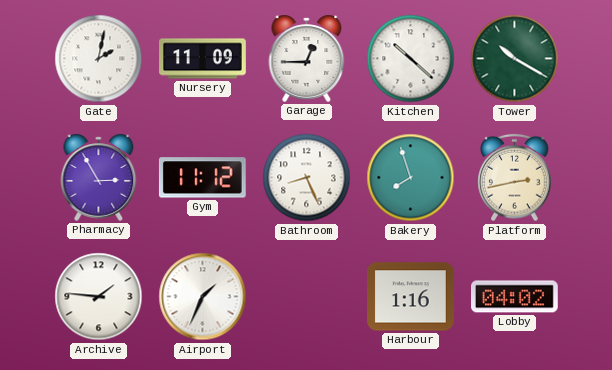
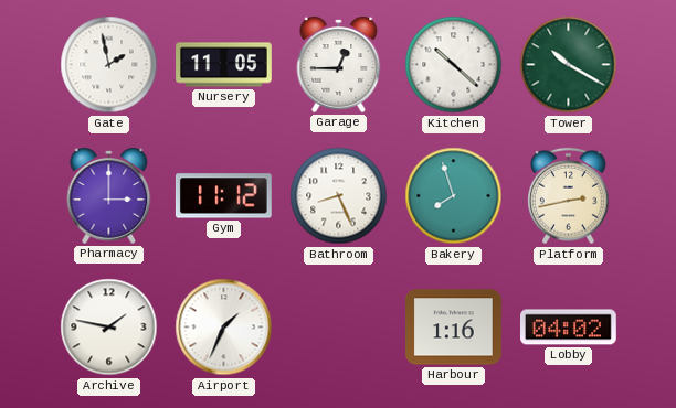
Gate: 2:02 -> 1:58
Nursery: 11:09 -> 11:05
Pharmacy: 2:55 -> 3:00
Archive: 1:46 -> 1:47
